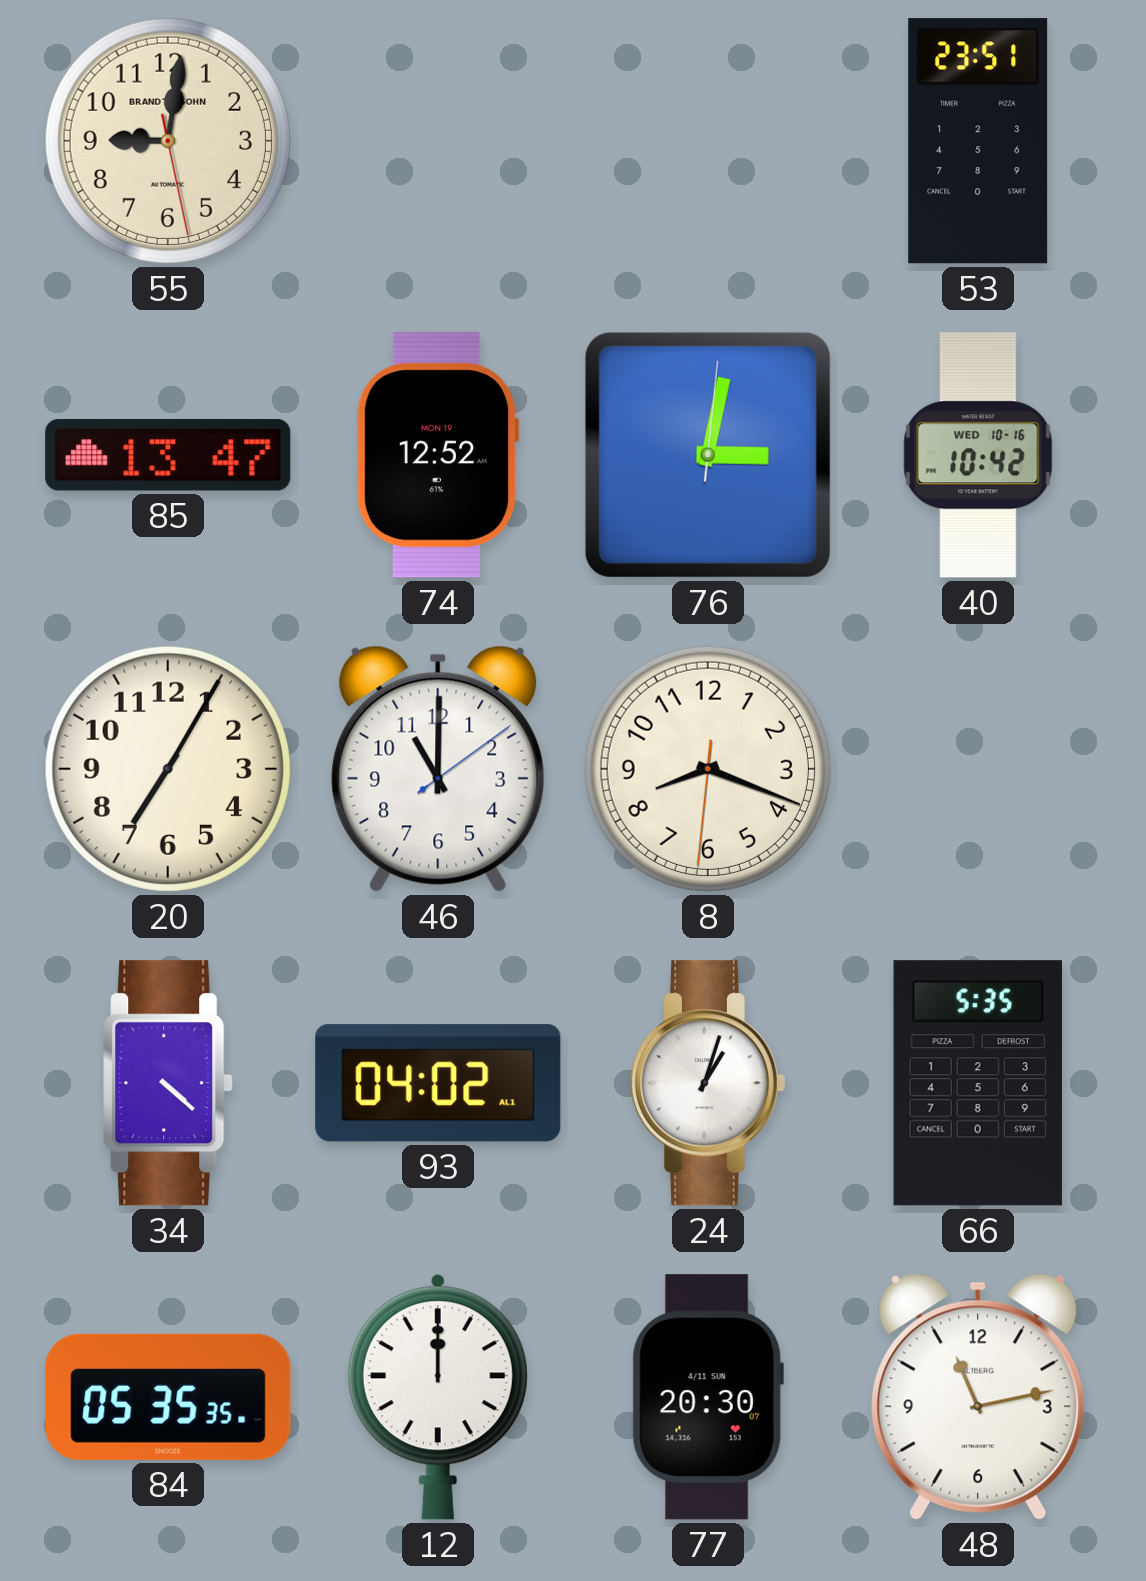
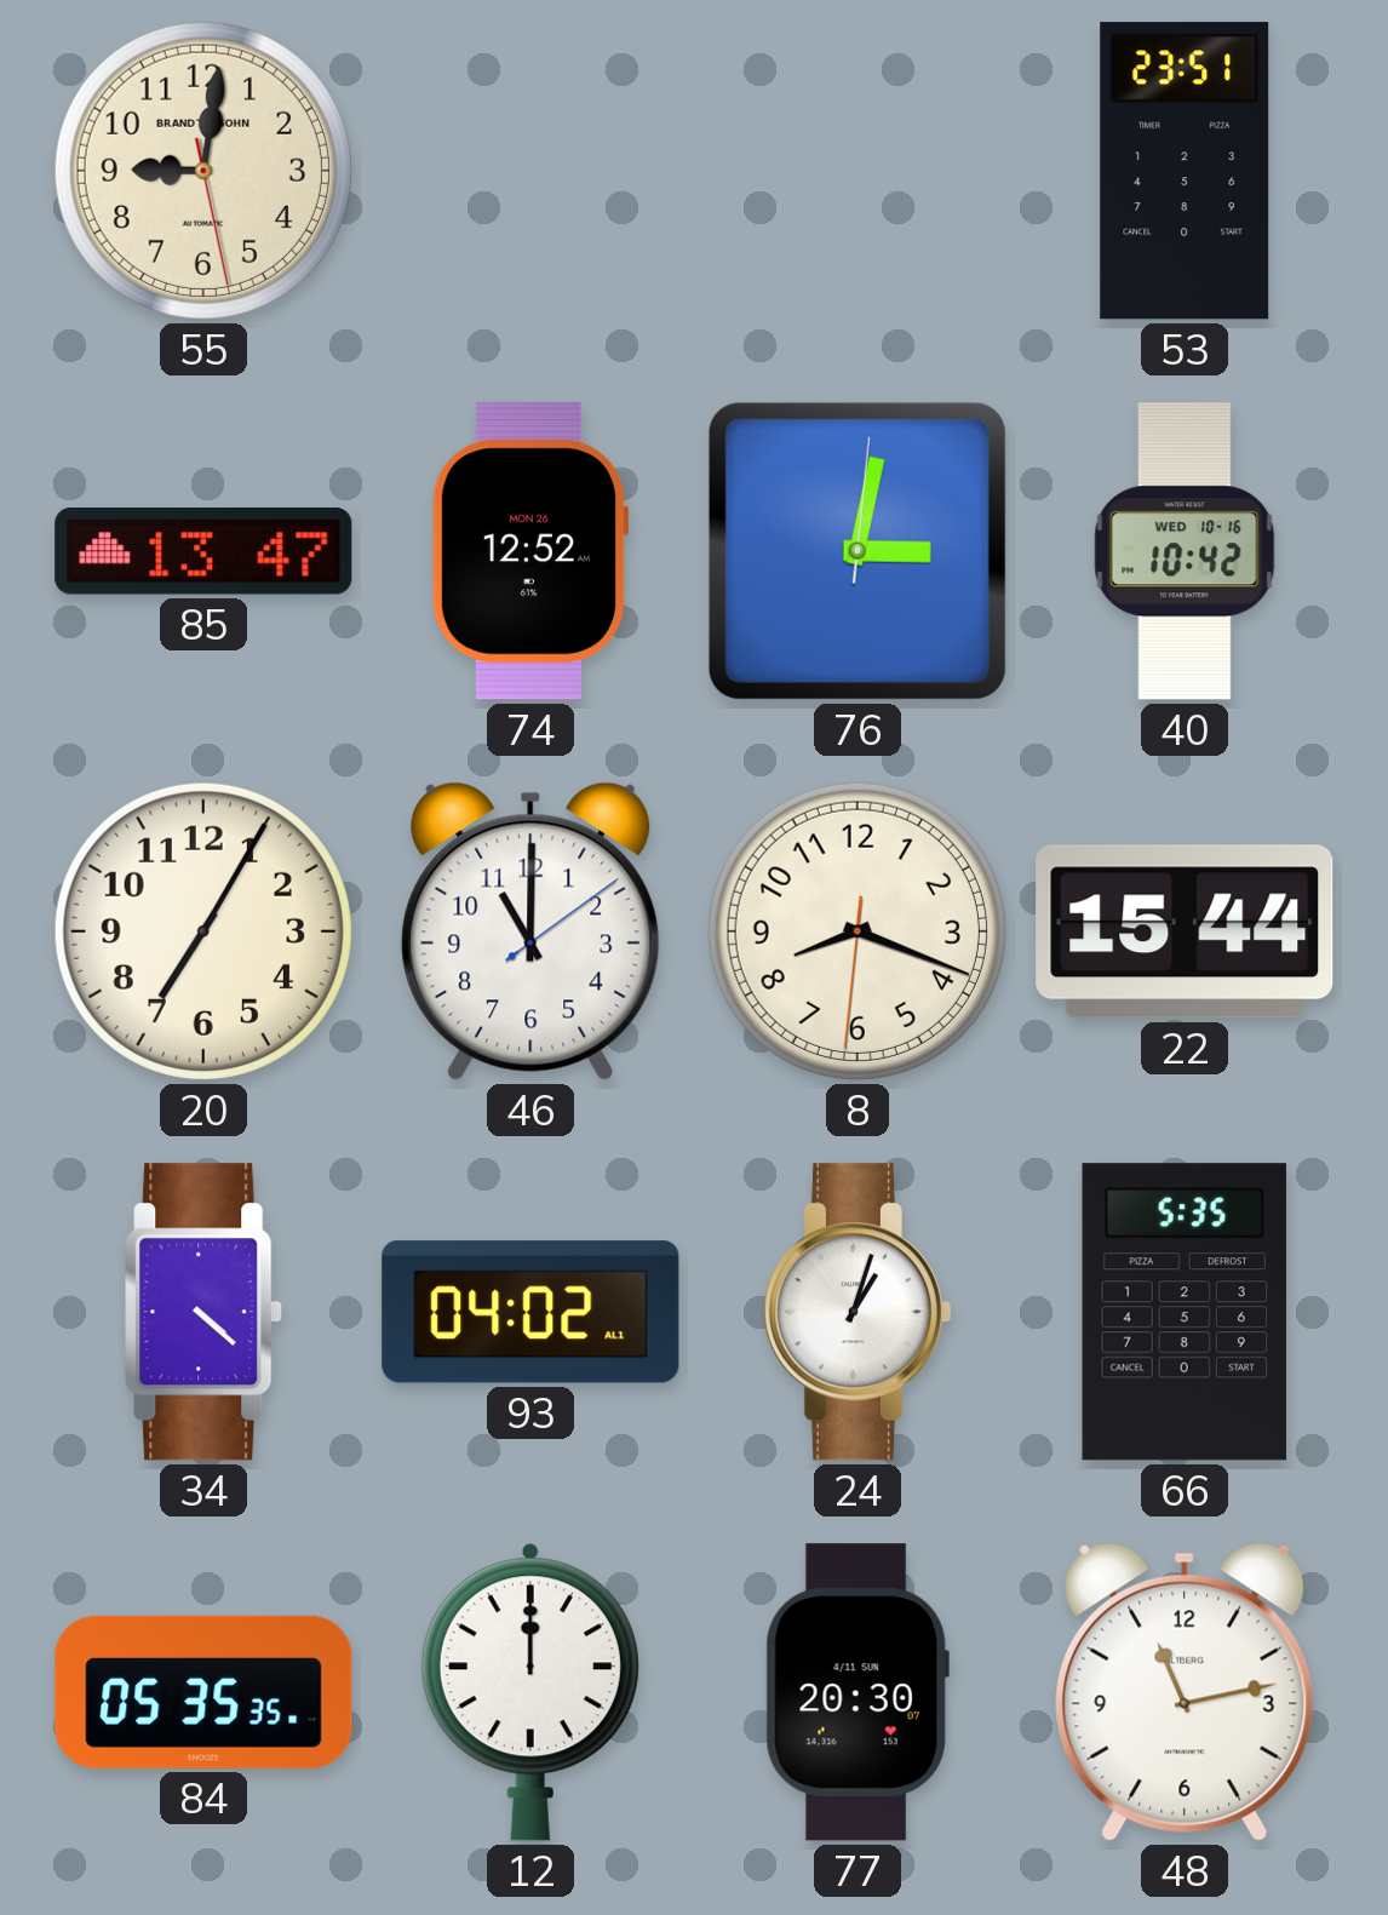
74 date: MON 19 -> MON 26
22: none -> 15:44
